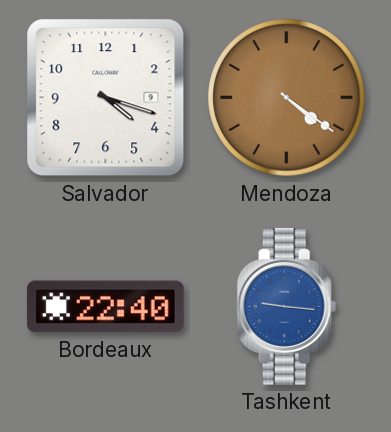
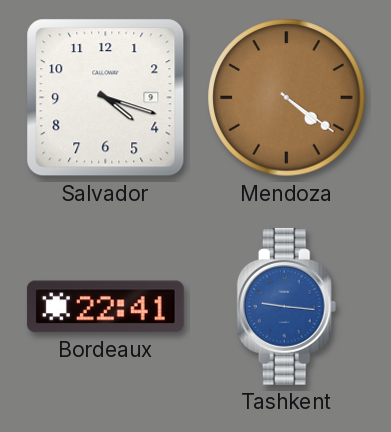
Bordeaux: 22:40 -> 22:41
